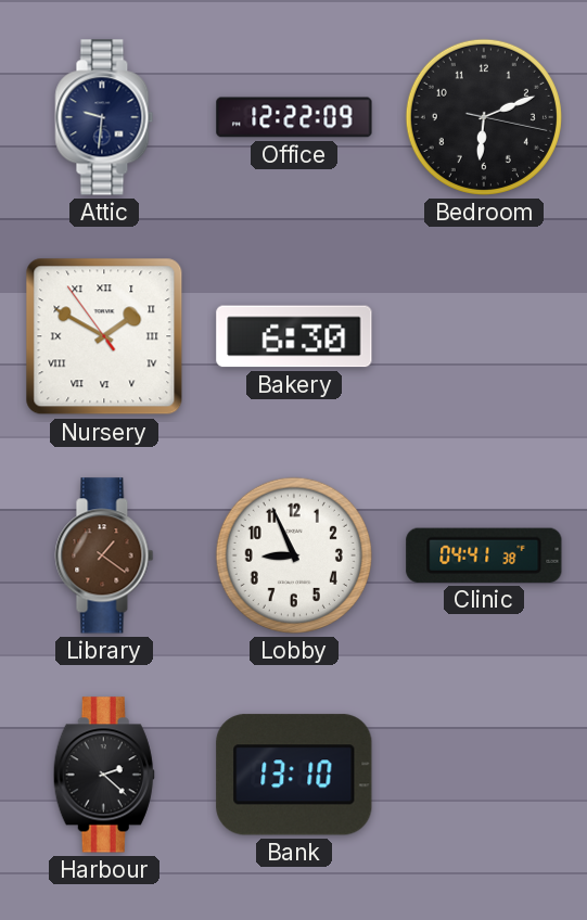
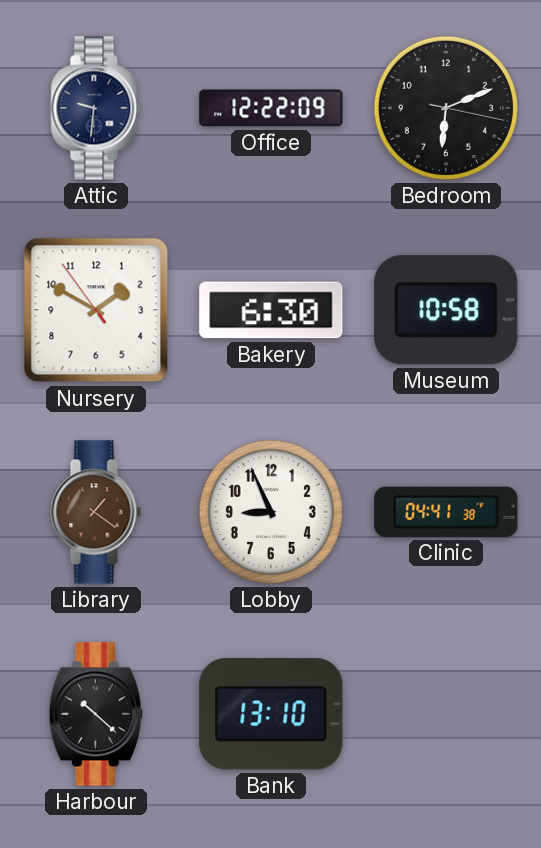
Nursery numerals: Roman -> Arabic
Museum: none -> 10:58
Harbour: 2:22 -> 10:22
